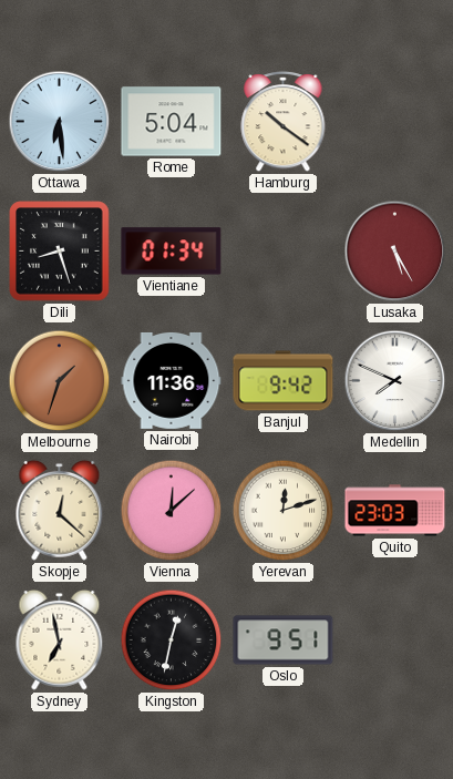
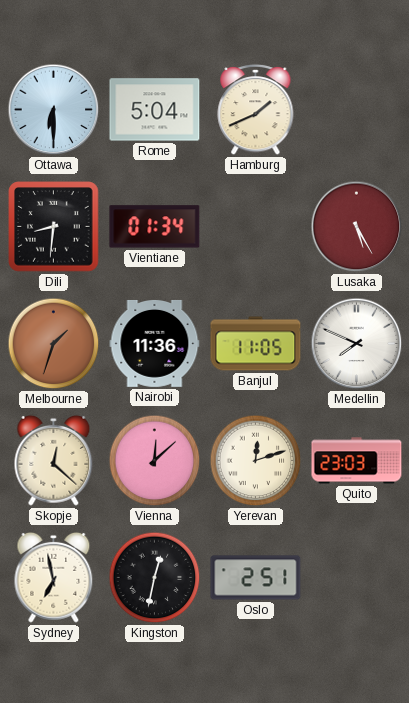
Ottawa: 6:29 -> 6:30
Hamburg: 10:21 -> 1:41
Dili: 8:27 -> 8:31
Banjul: 9:42 -> 11:05
Oslo: 9:51 -> 2:51
